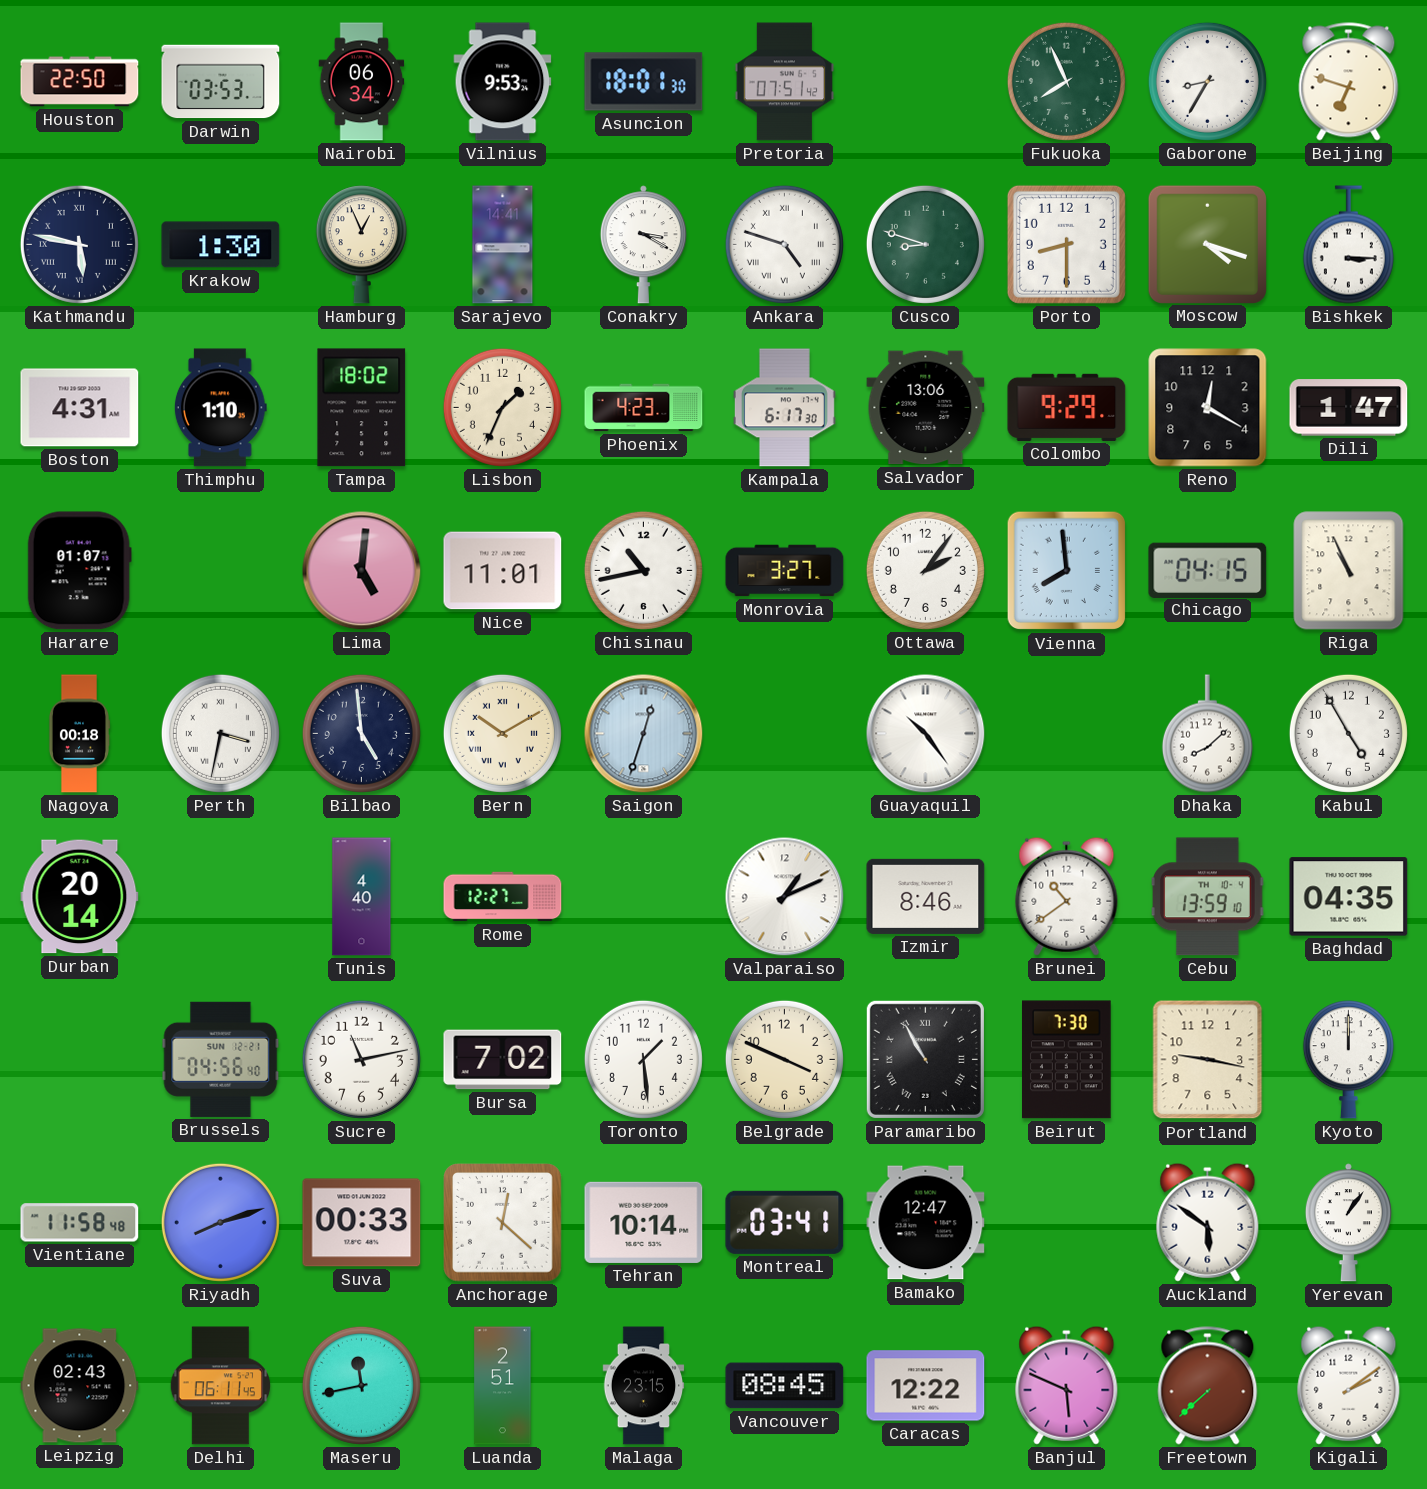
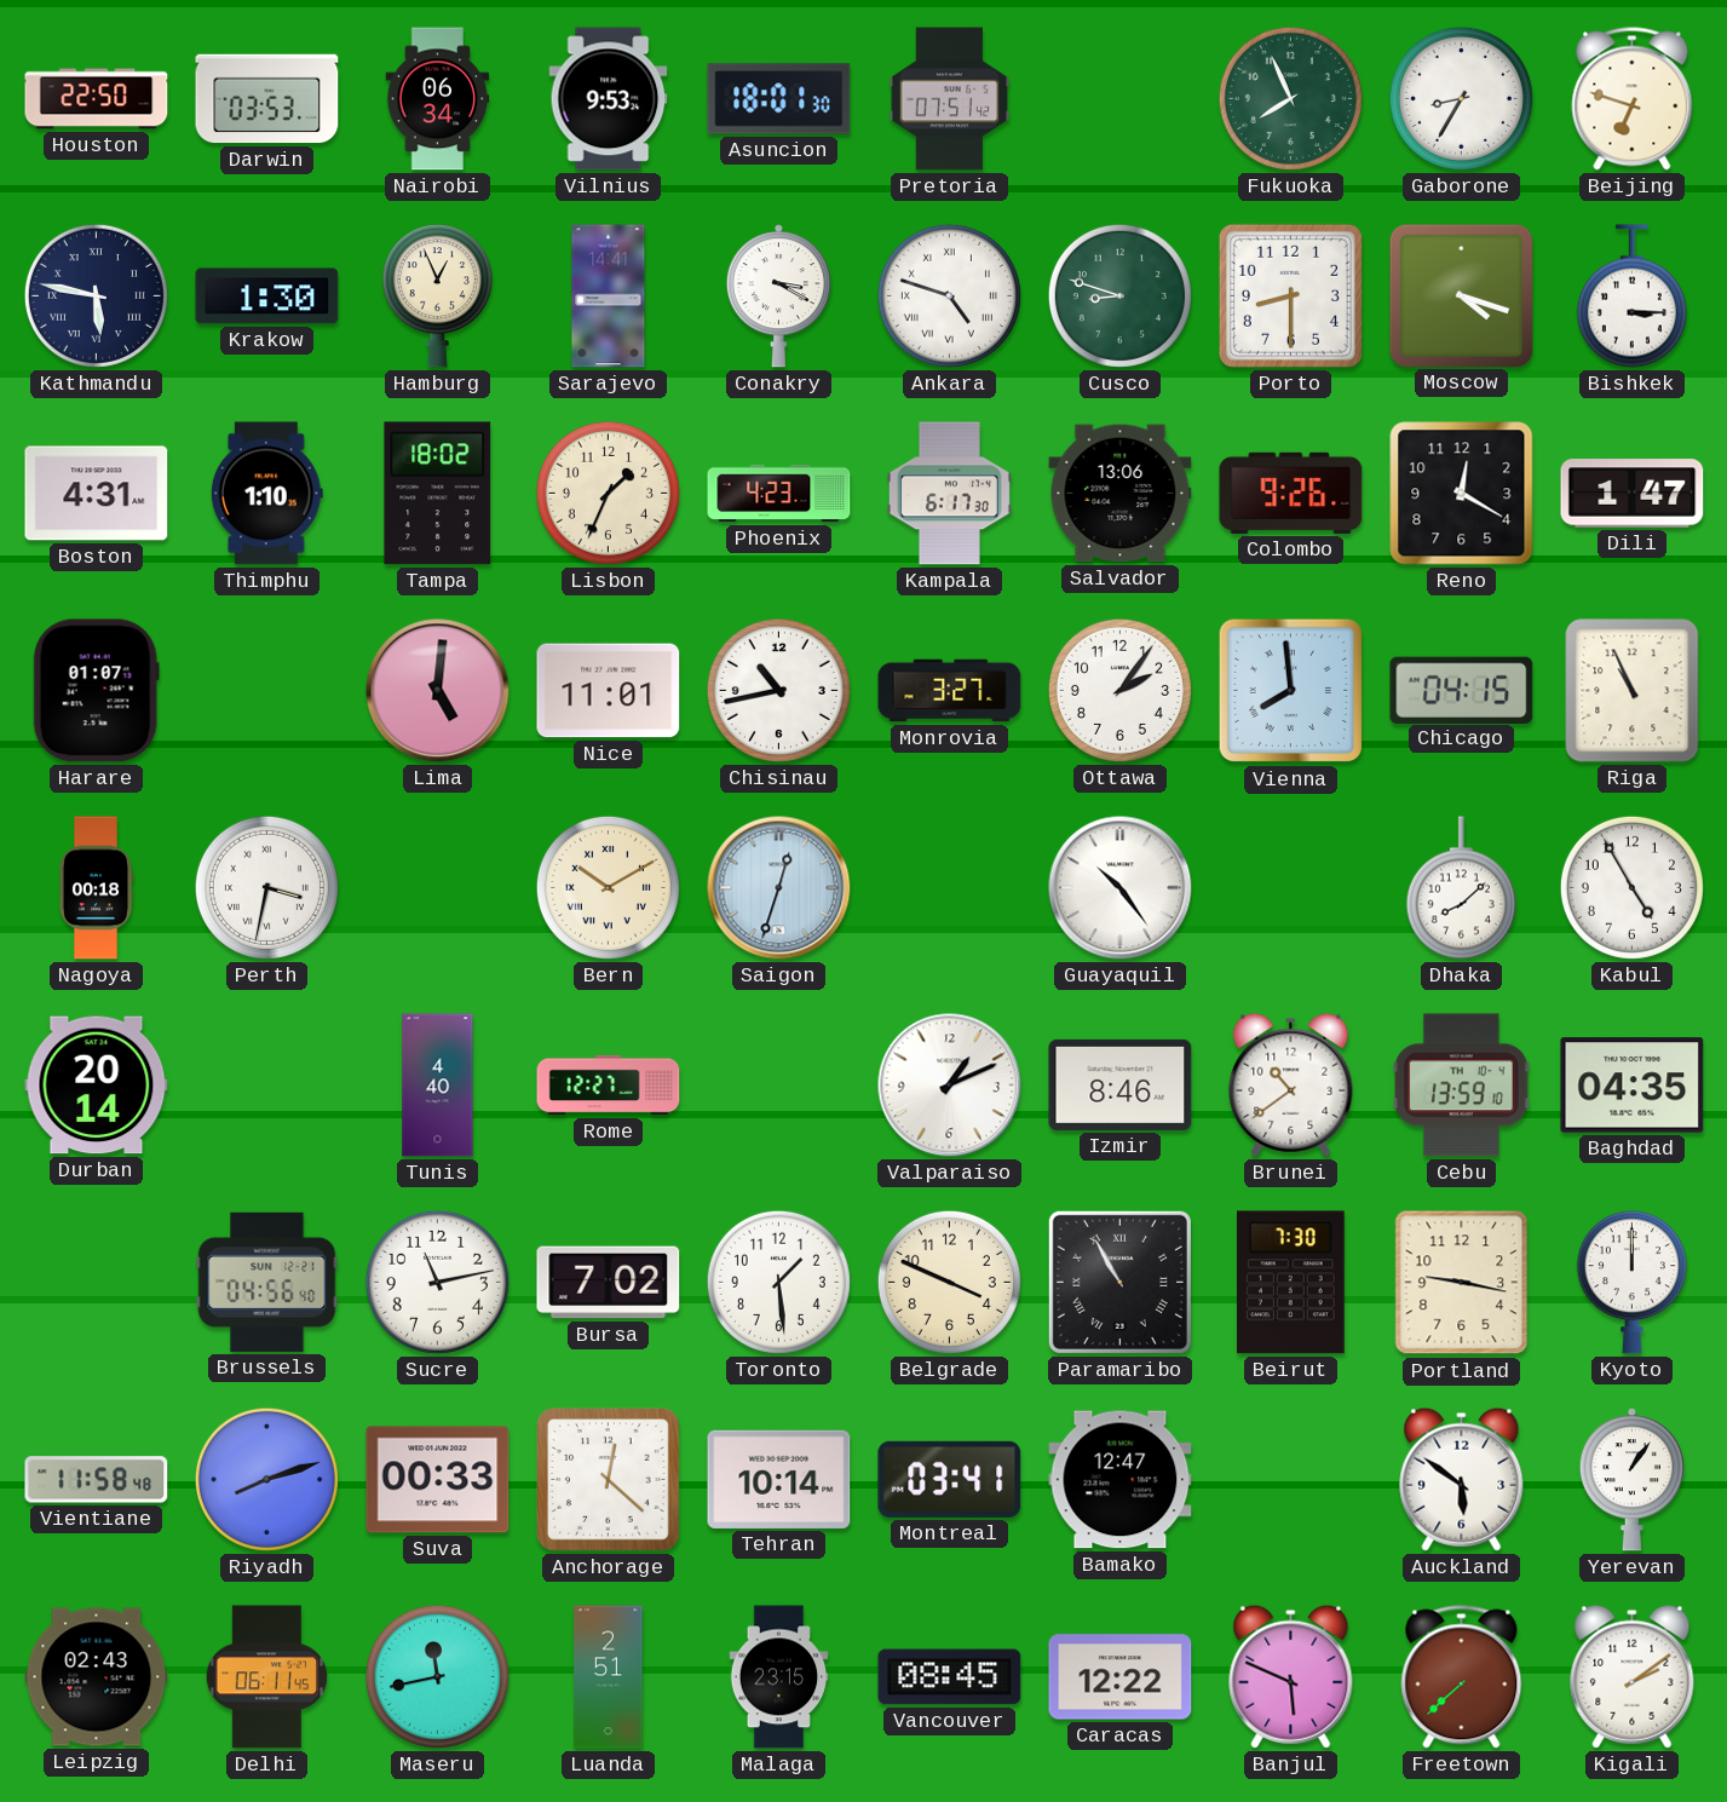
Colombo: 9:29 -> 9:26
Bilbao: 4:59 -> none
